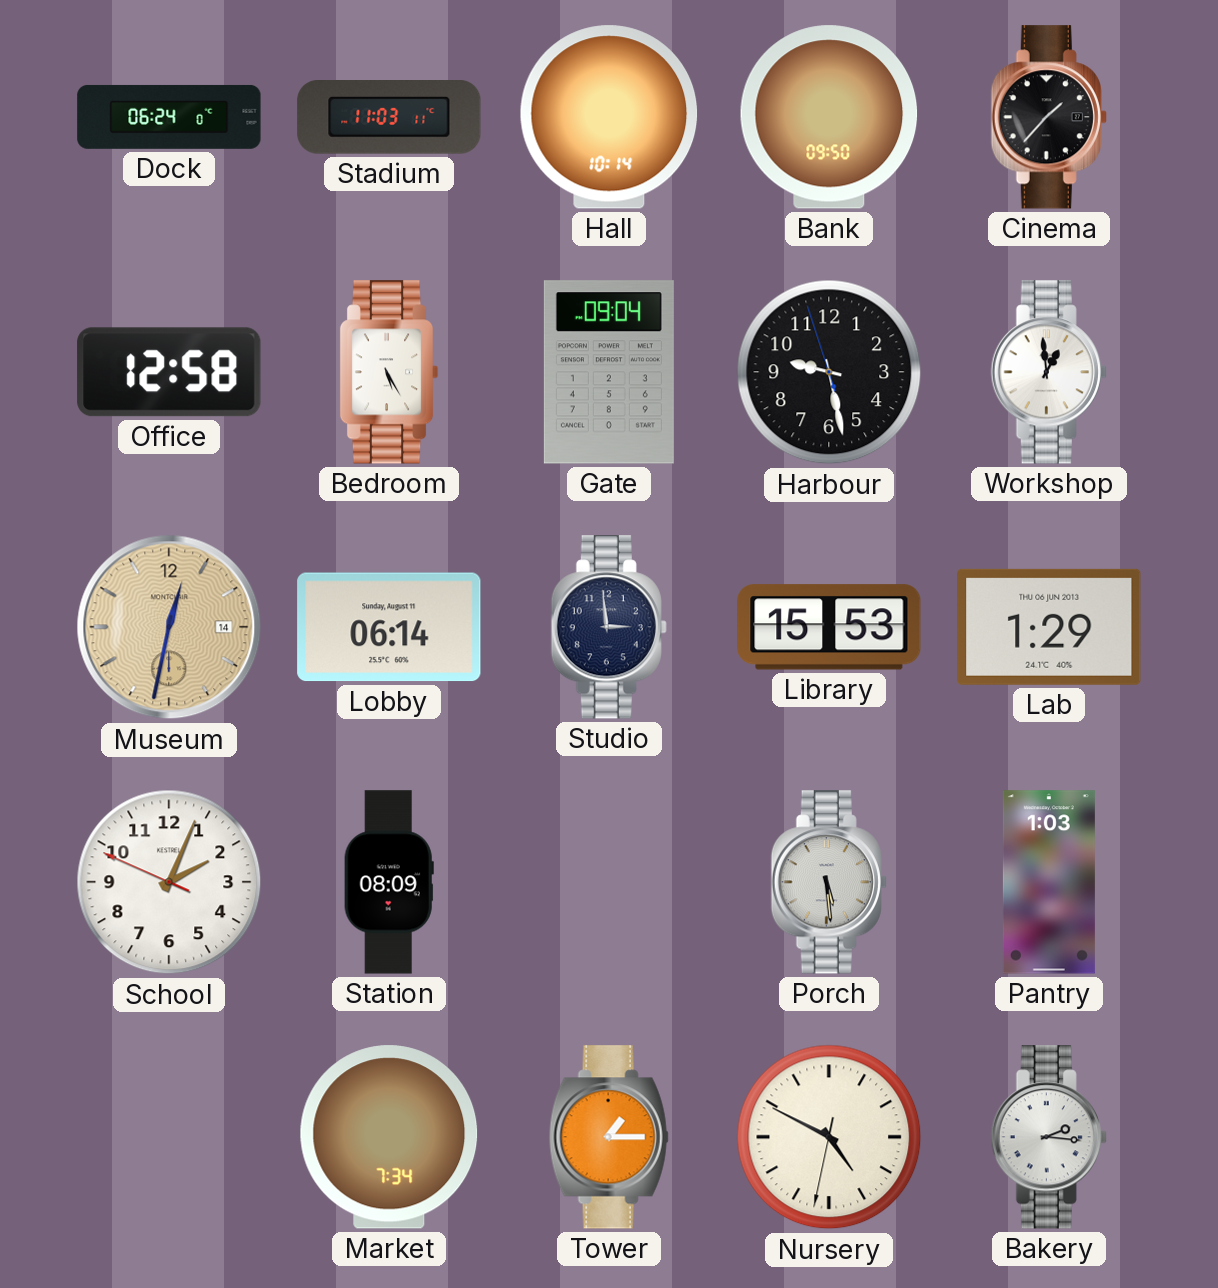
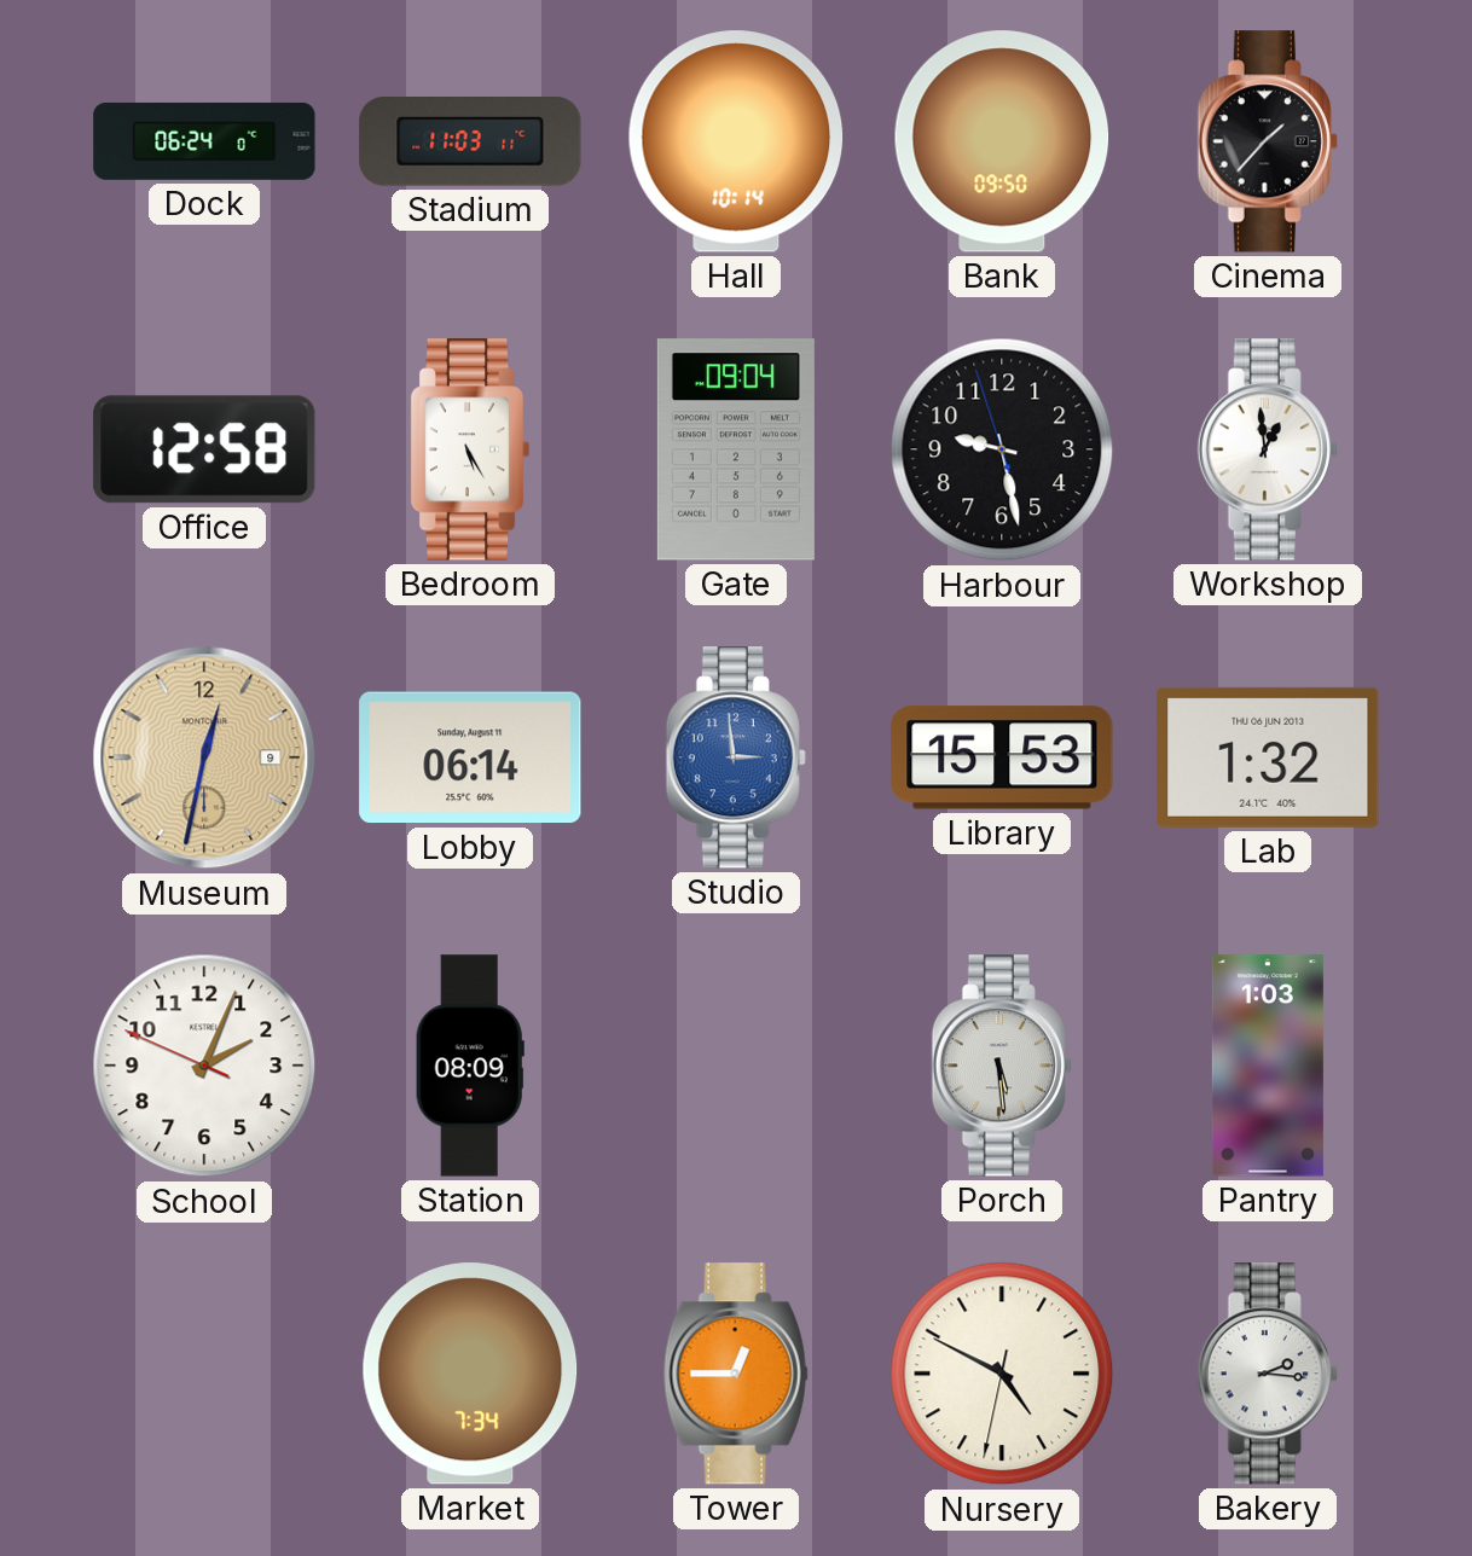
Museum date: 14 -> 9
Studio dial: navy -> blue
Lab: 1:29 -> 1:32
Tower: 1:15 -> 12:45
